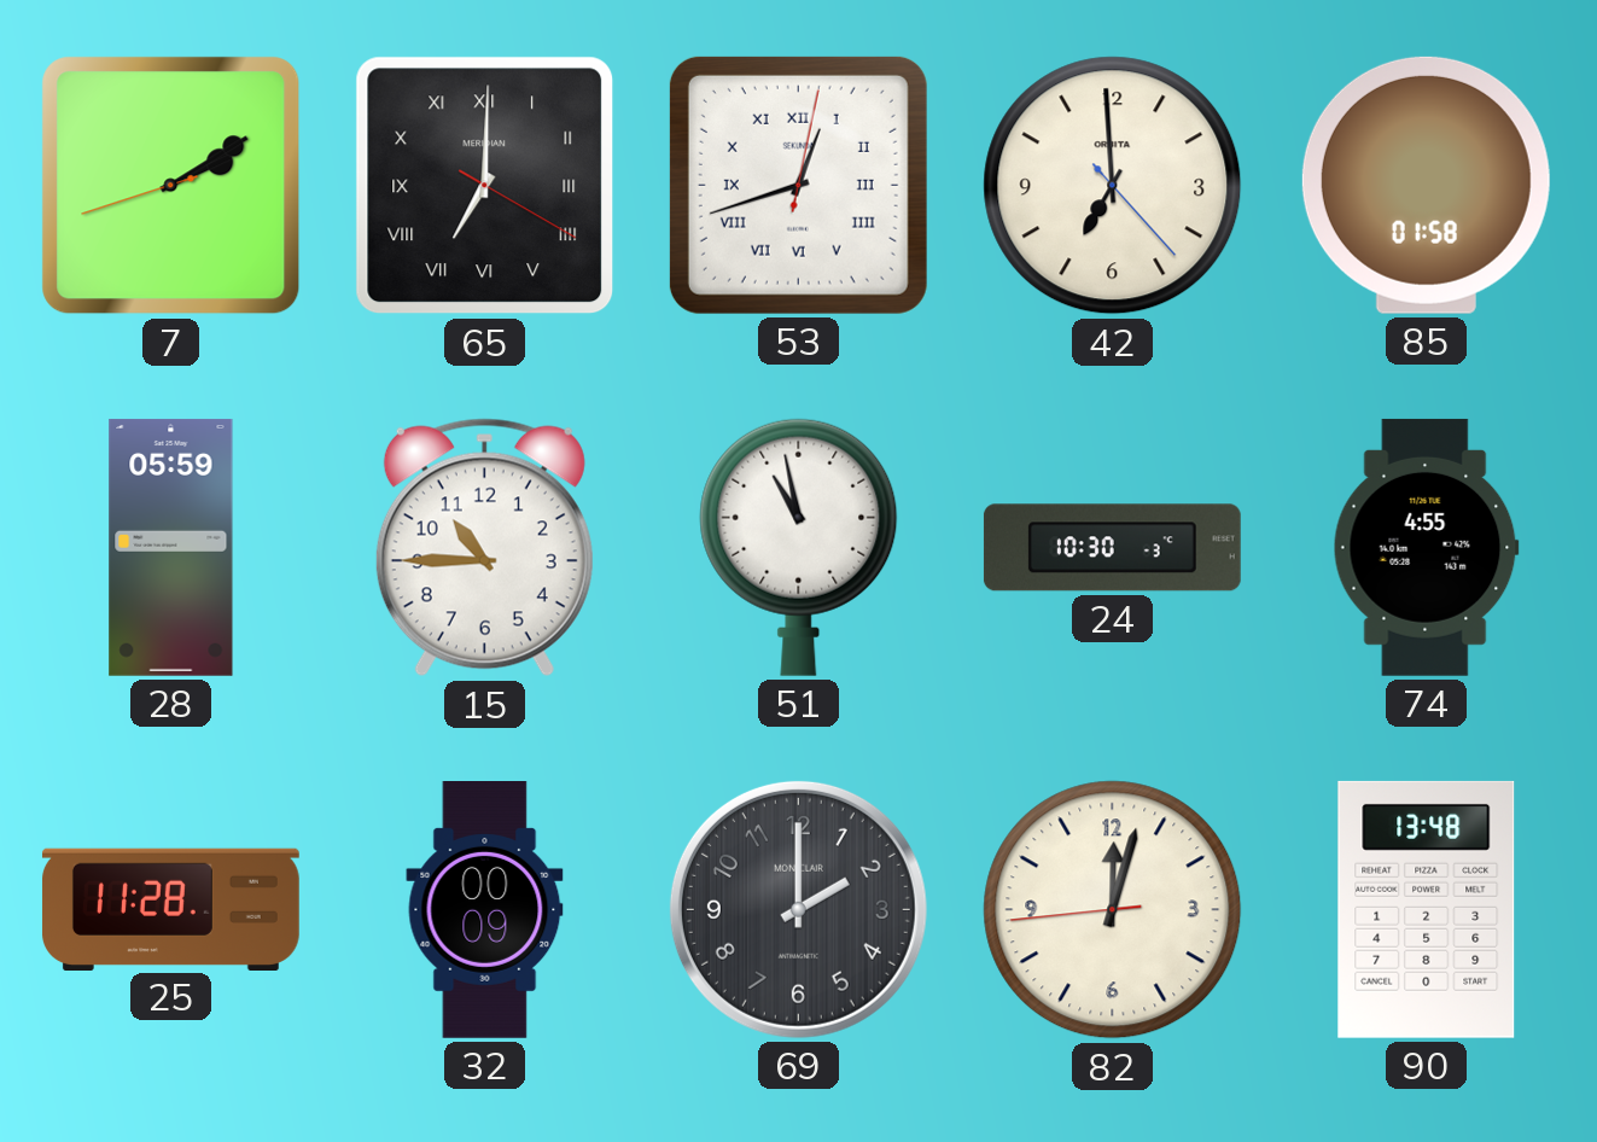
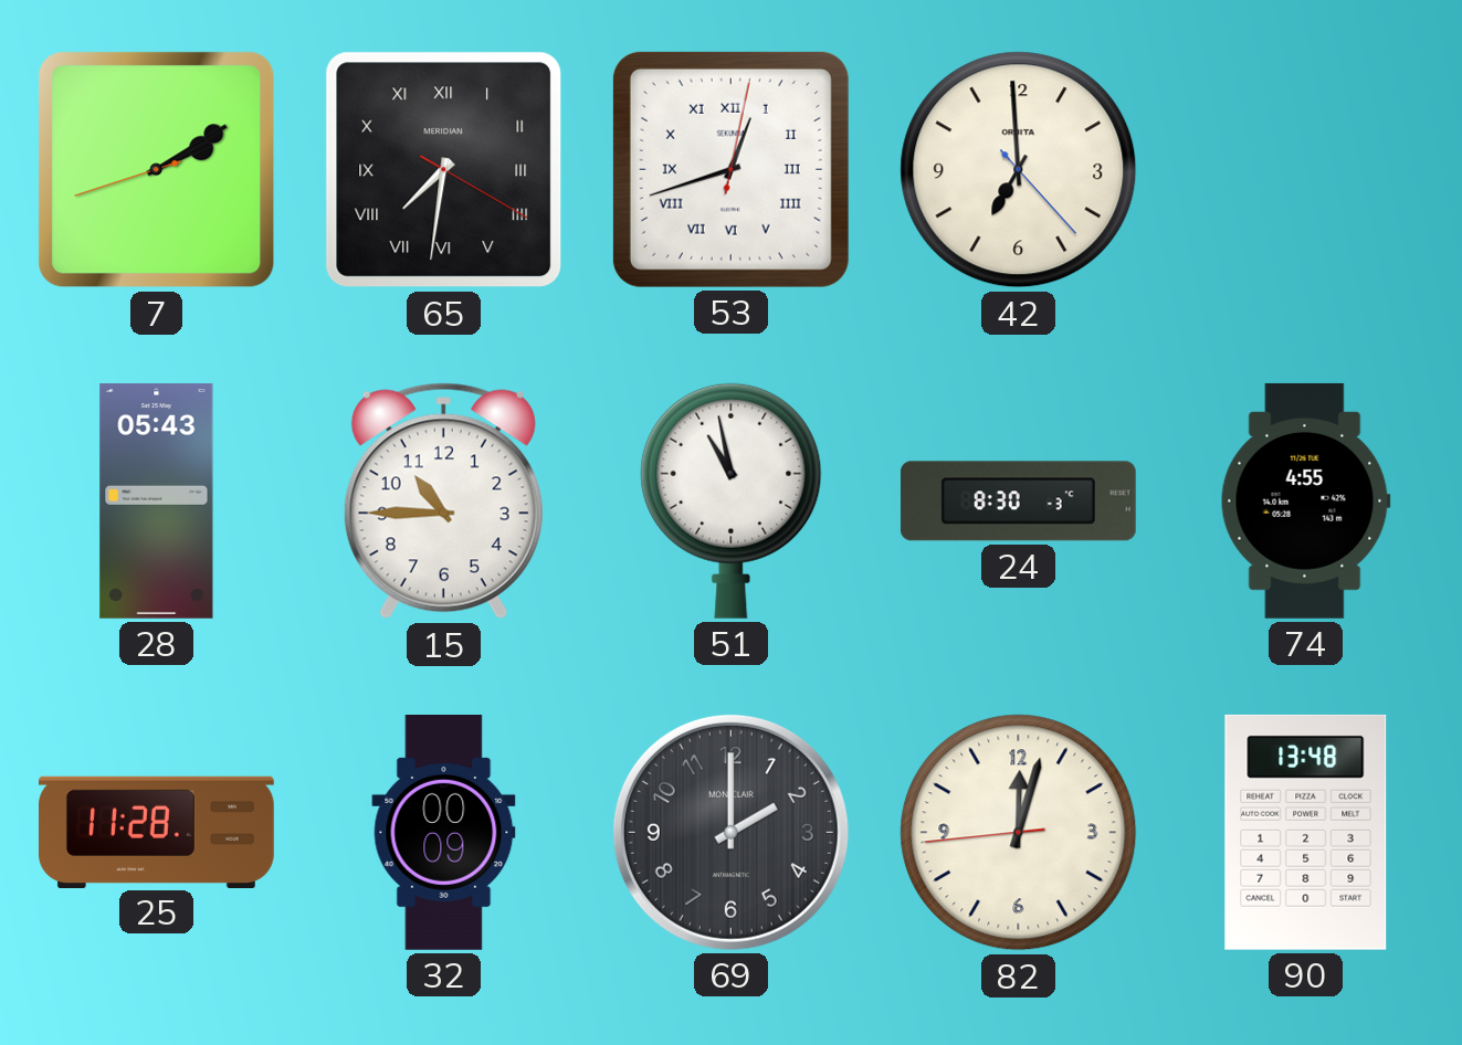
65: 7:00 -> 7:31
85: 01:58 -> none
28: 05:59 -> 05:43
24: 10:30 -> 8:30
